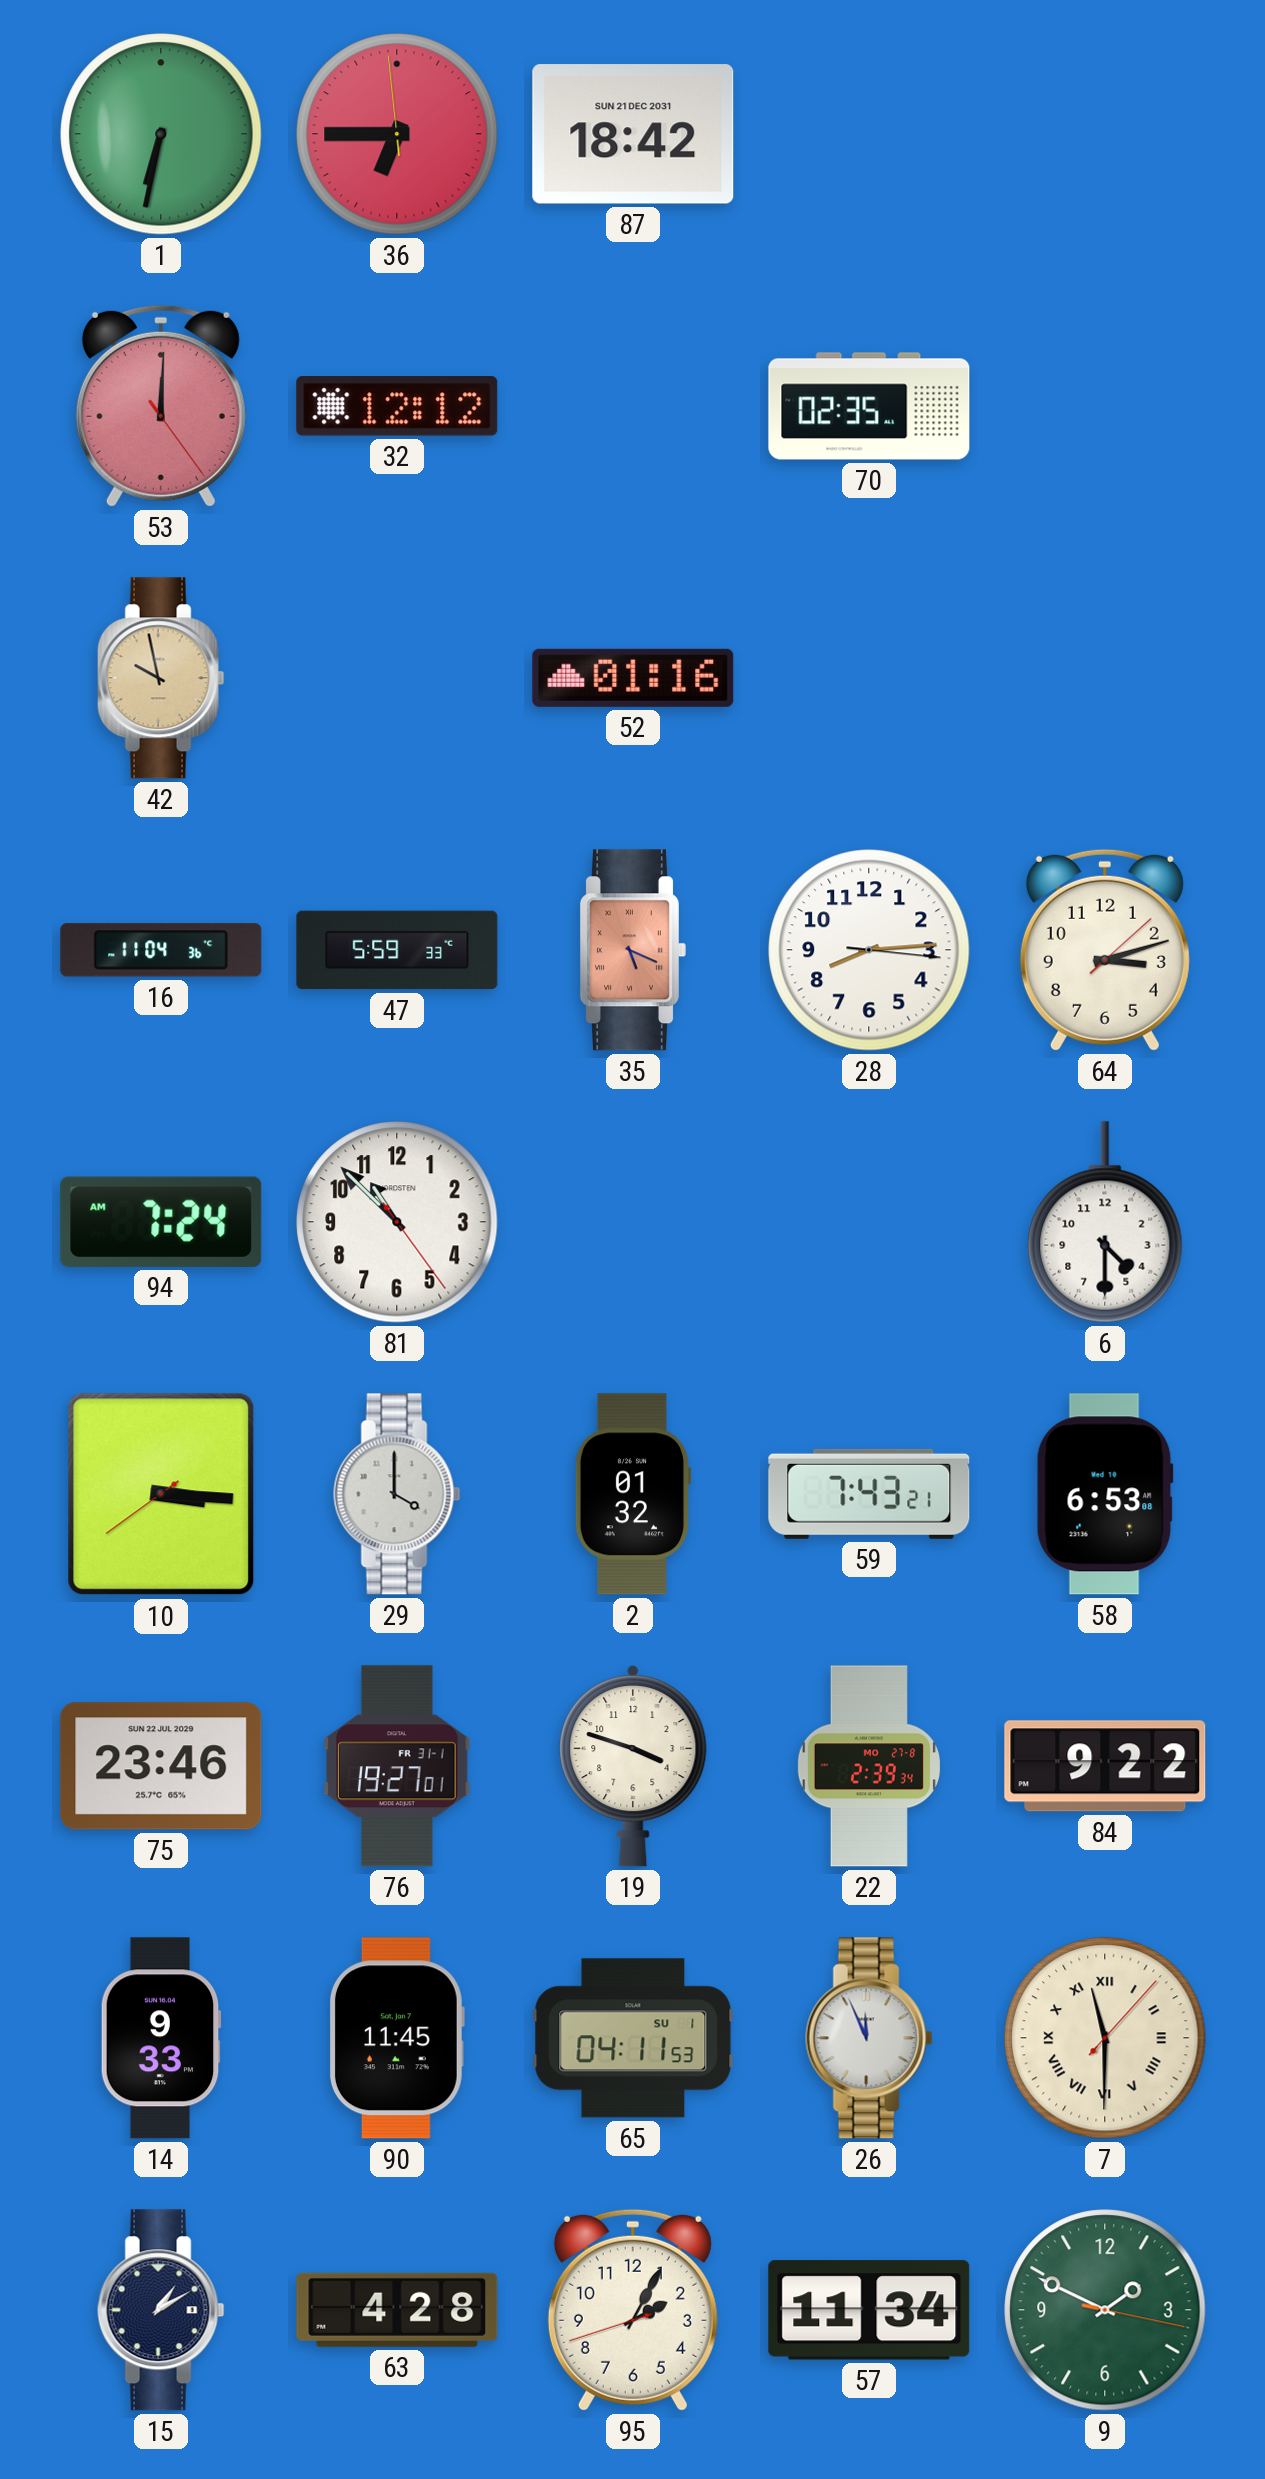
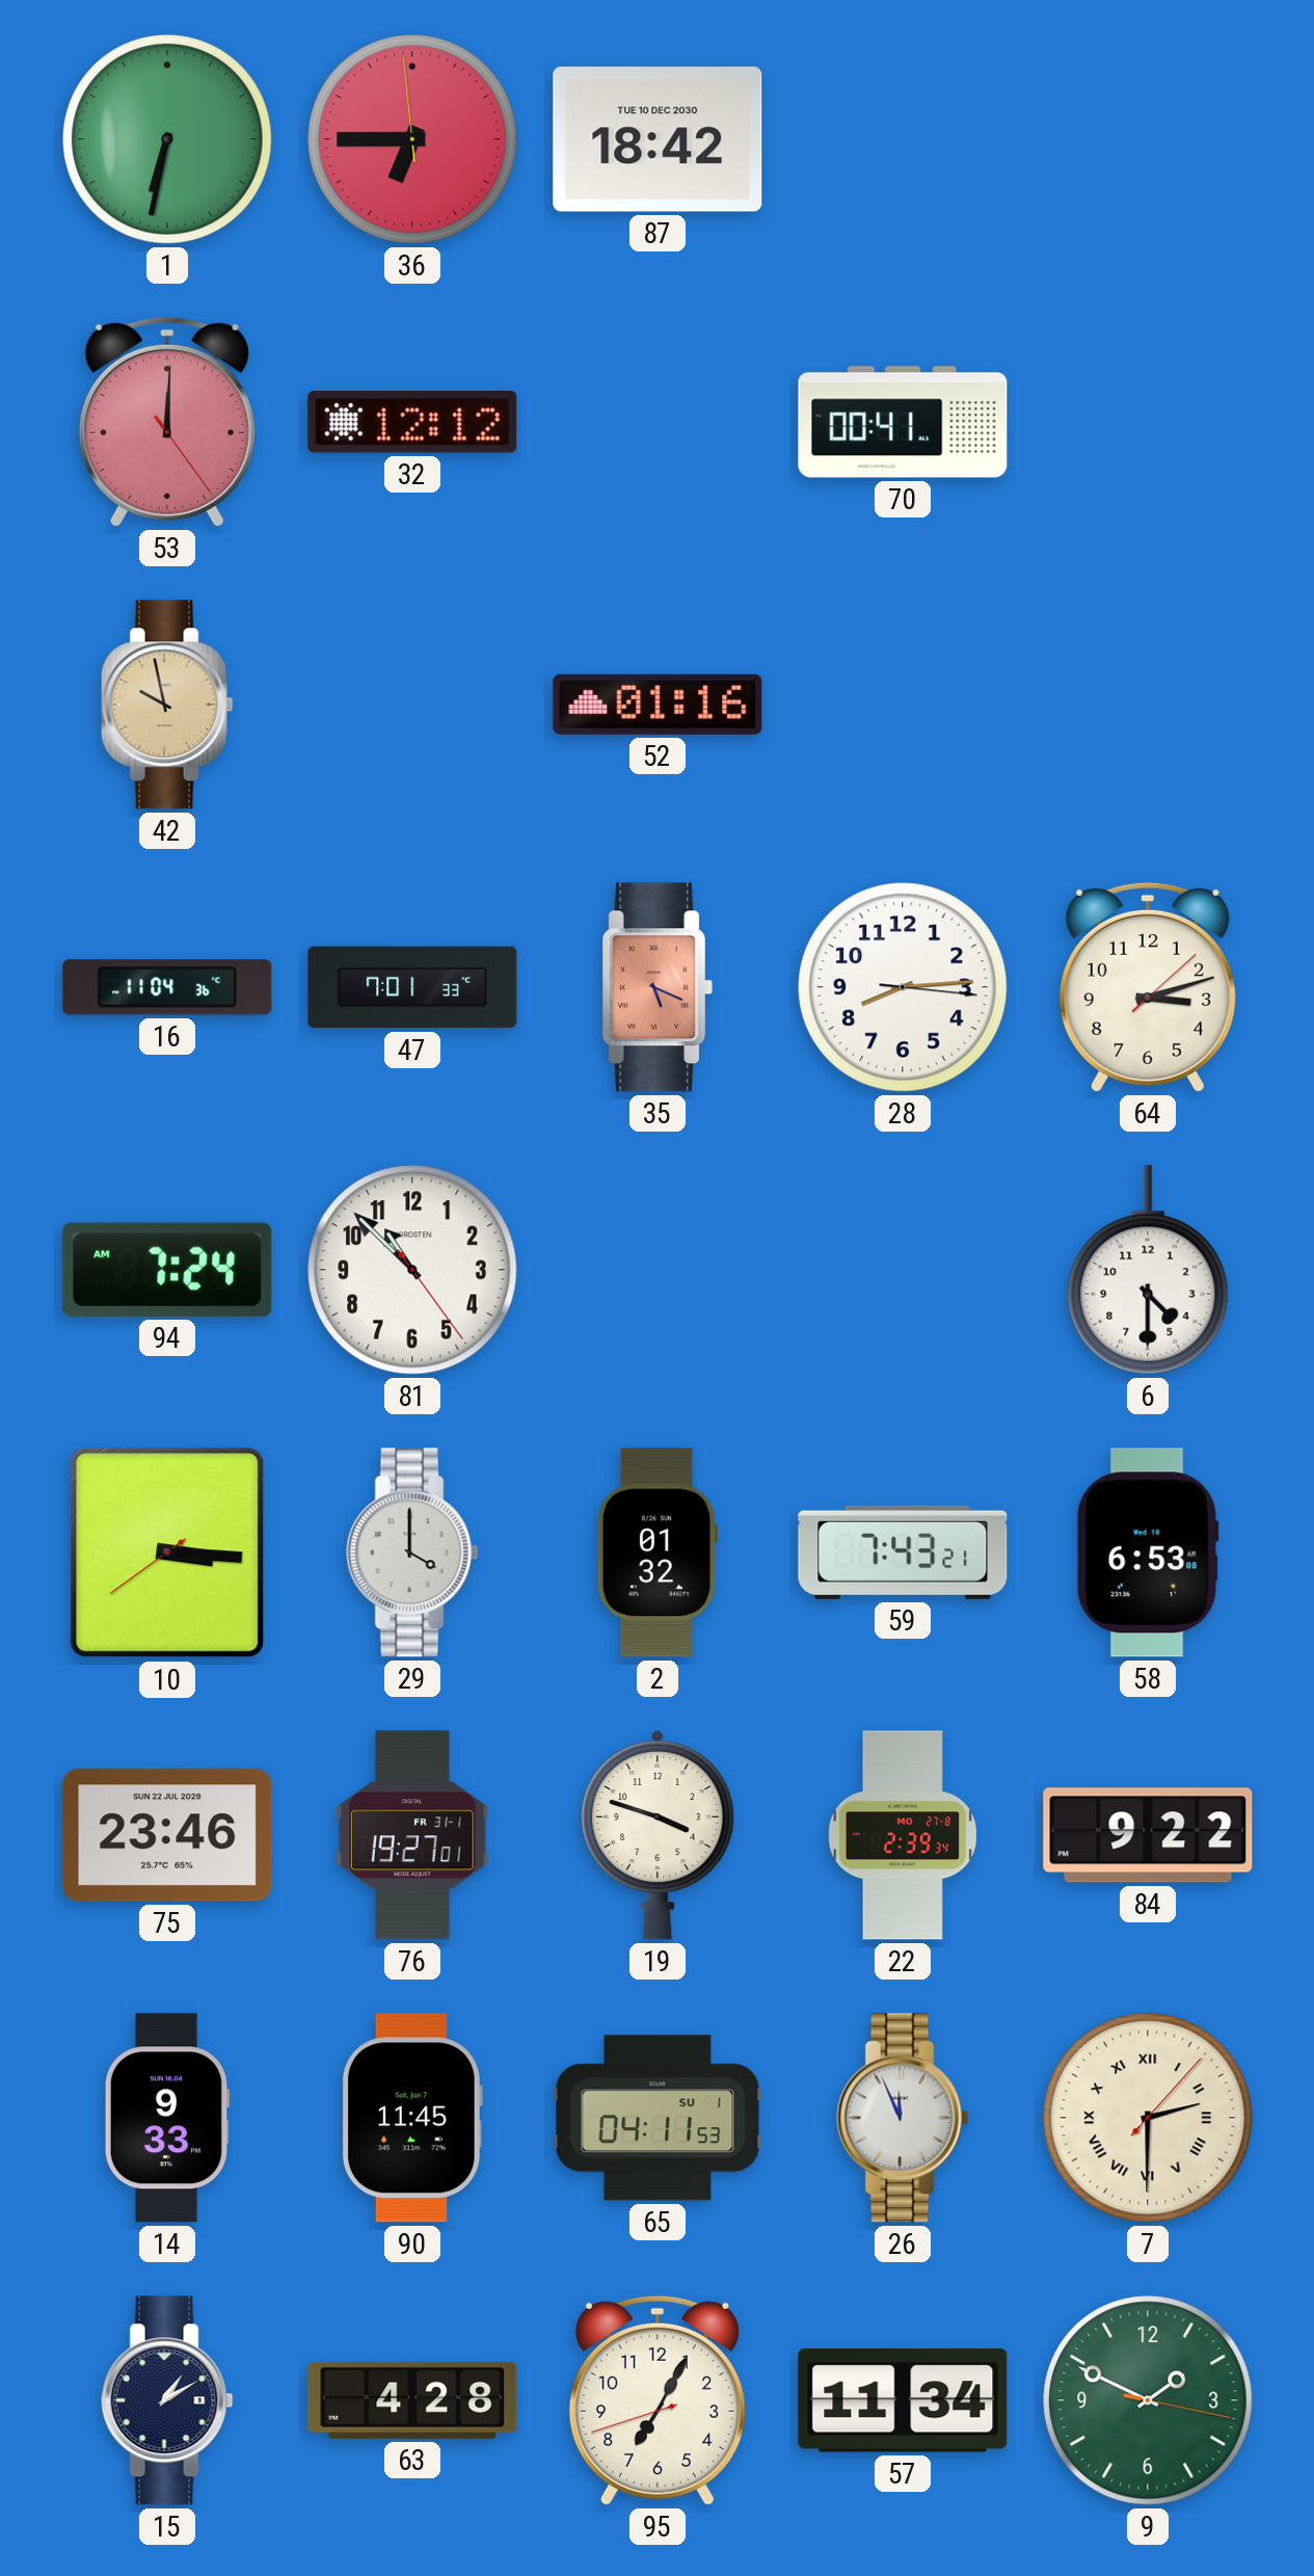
87 date: SUN 21 DEC 2031 -> TUE 10 DEC 2030
70: 02:35 -> 00:41
47: 5:59 -> 7:01
7: 11:30 -> 2:30
95: 2:04 -> 7:04
